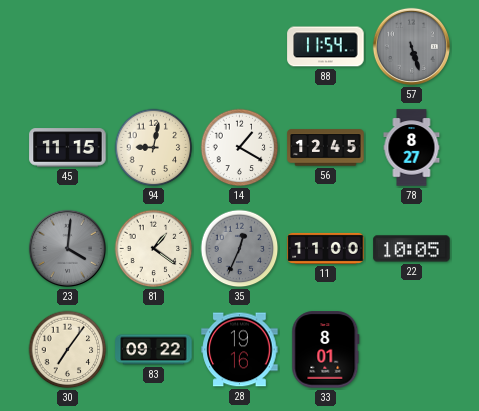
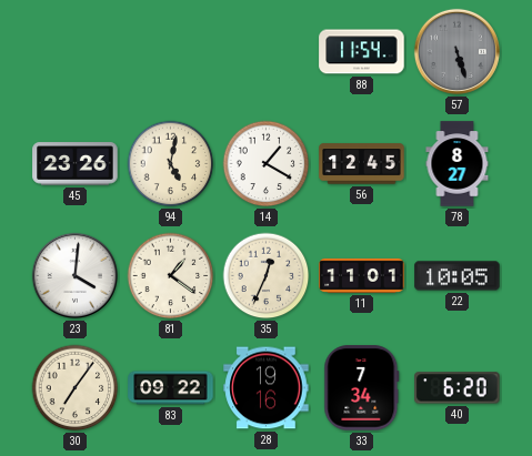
45: 11:15 -> 23:26
94: 9:02 -> 5:02
23 dial: grey -> white
35 dial: grey -> cream
11: 11:00 -> 11:01
33: 8:01 -> 7:34
40: none -> 6:20
